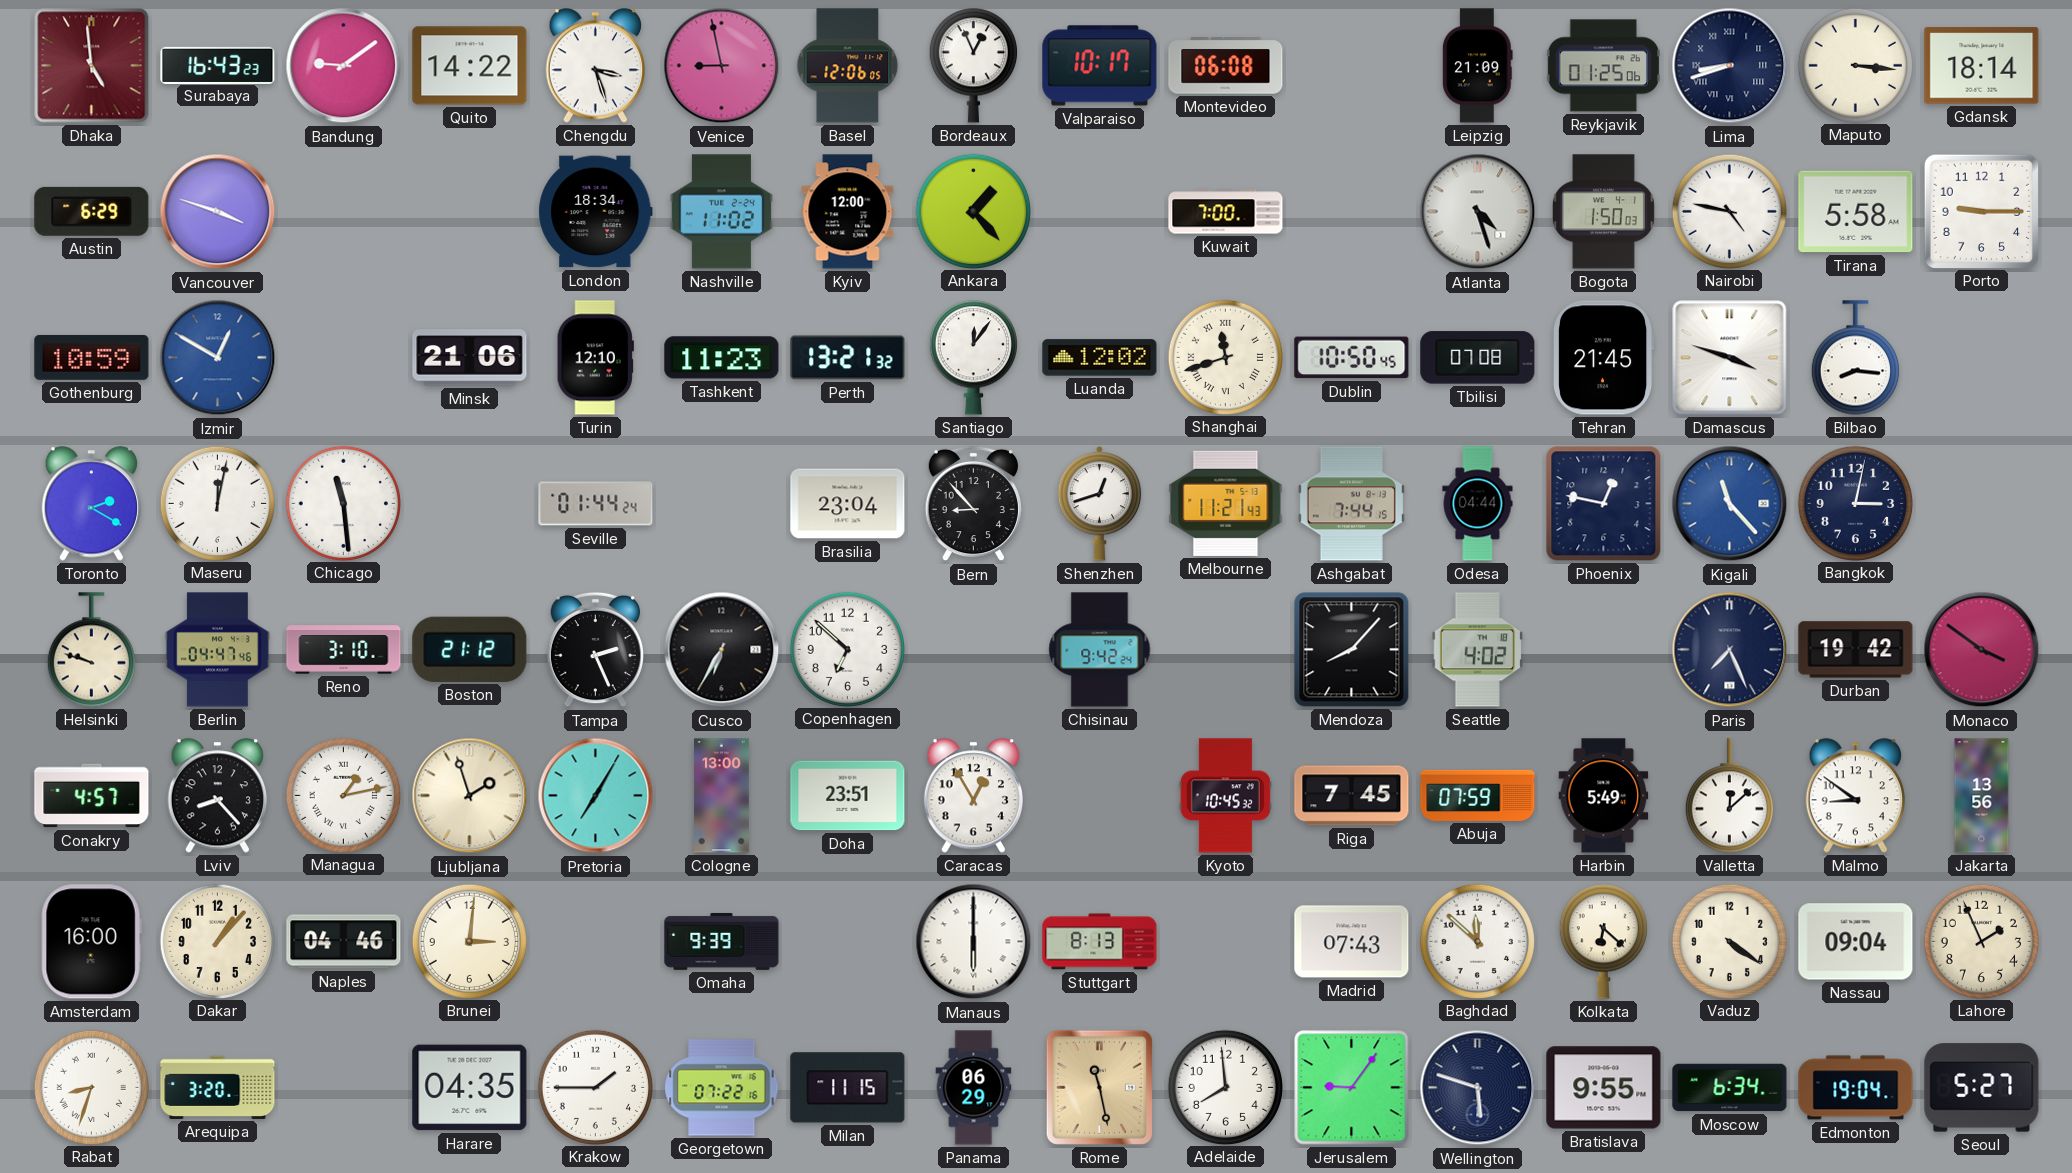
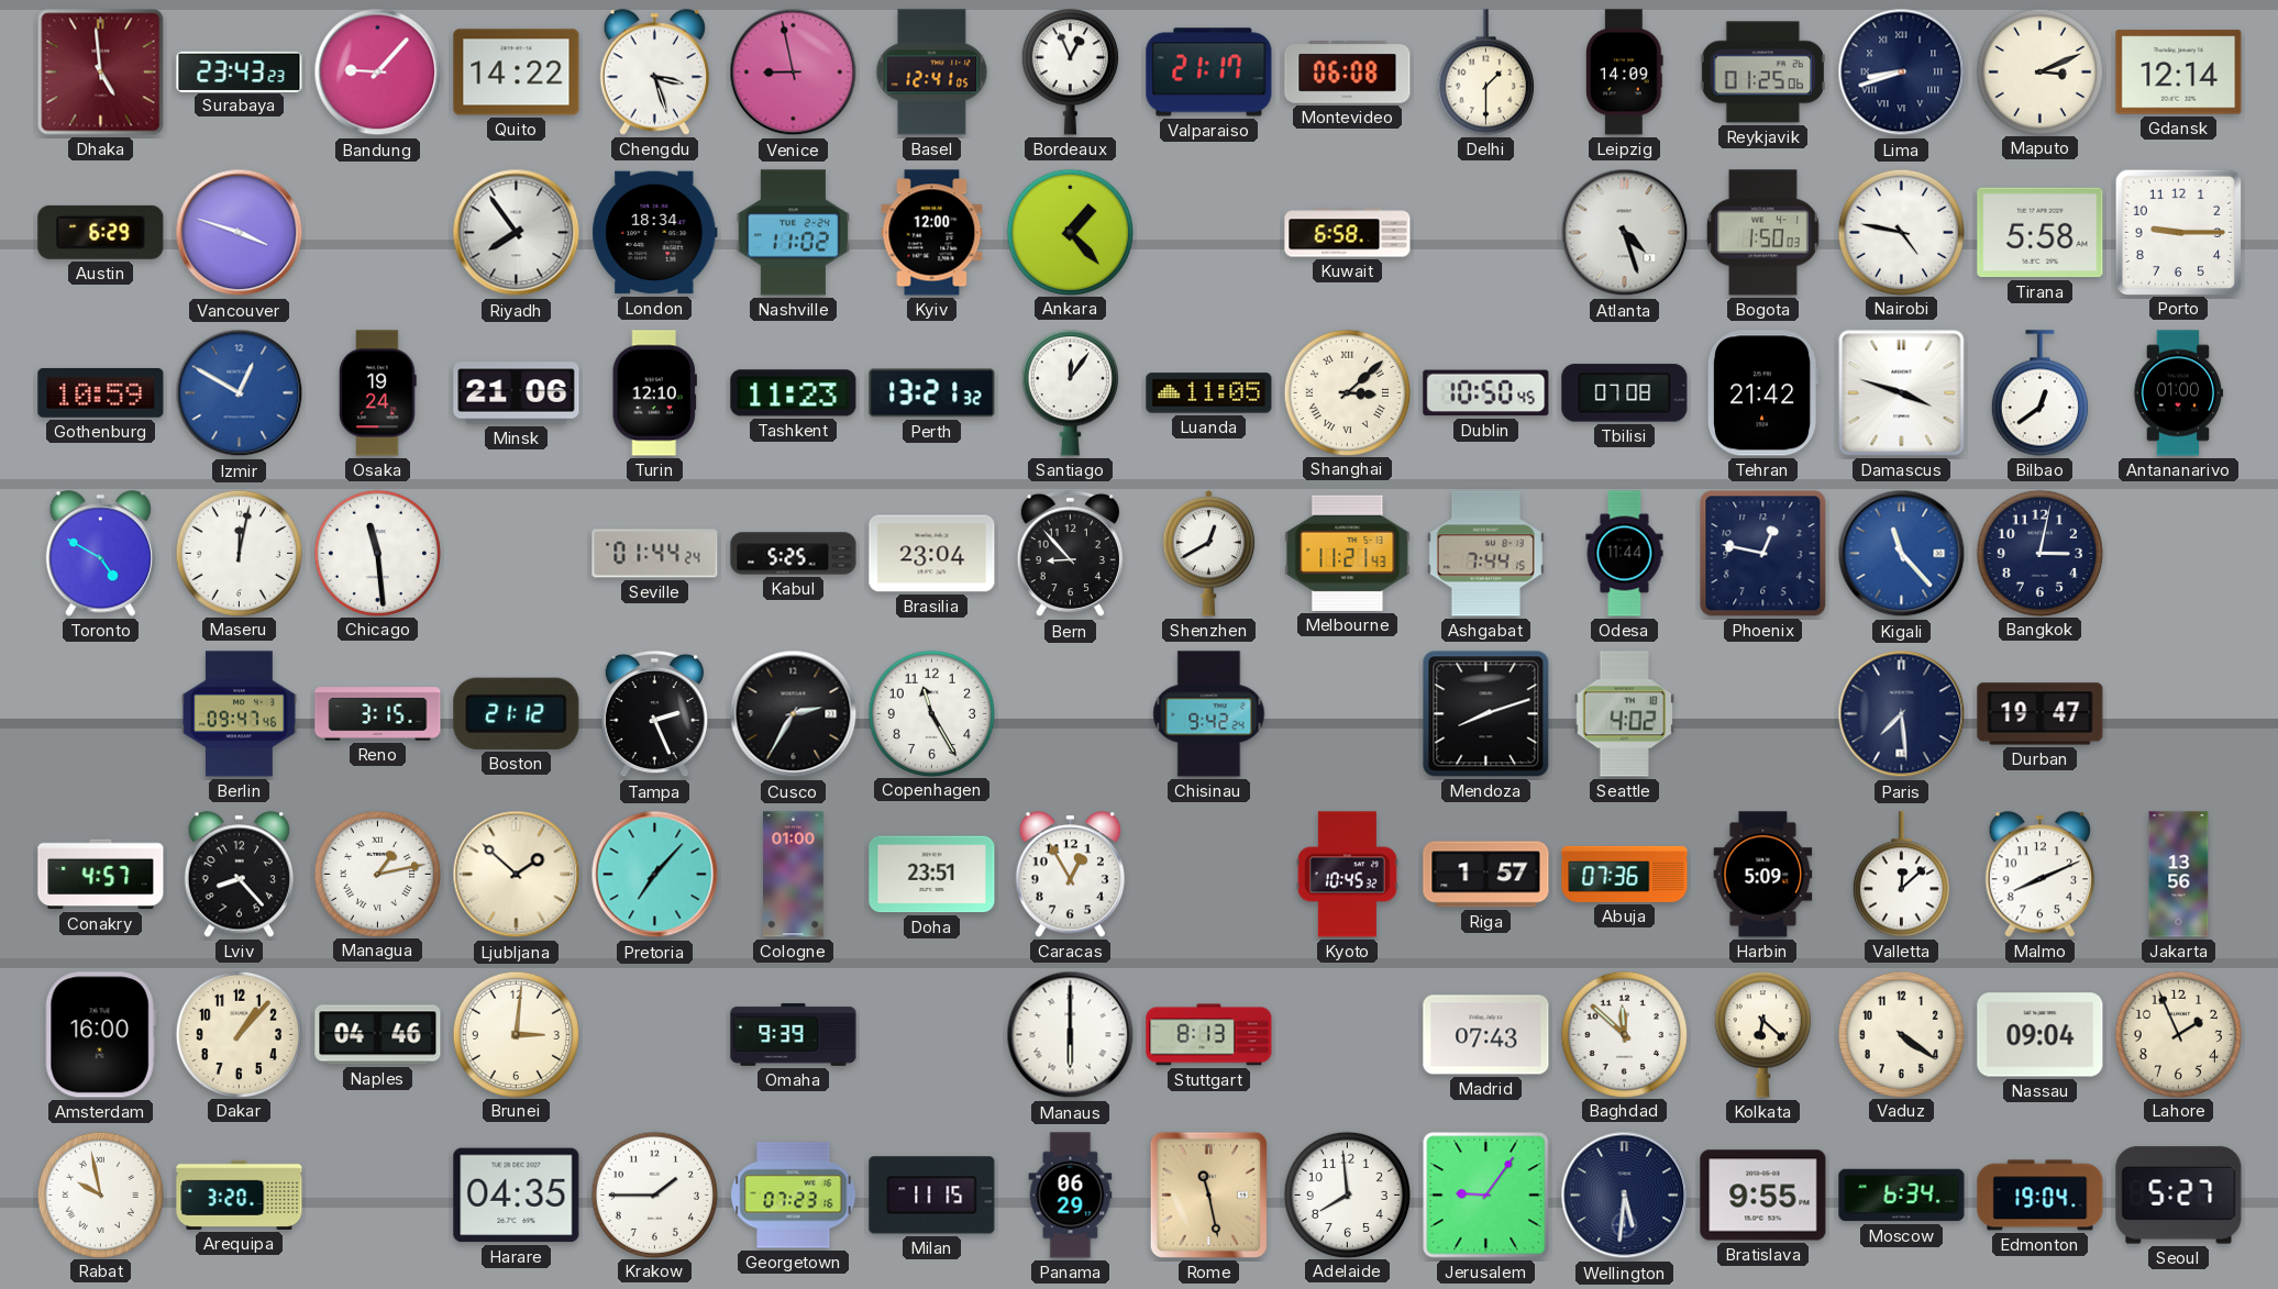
Surabaya: 16:43 -> 23:43
Bandung: 9:09 -> 9:07
Basel: 12:06 -> 12:41
Valparaiso: 10:17 -> 21:17
Delhi: none -> 1:30
Leipzig: 21:09 -> 14:09
Maputo: 3:16 -> 3:11
Gdansk: 18:14 -> 12:14
Riyadh: none -> 7:54
Kuwait: 7:00 -> 6:58
Osaka: none -> 19:24
Luanda: 12:02 -> 11:05
Shanghai: 11:42 -> 3:08
Tehran: 21:45 -> 21:42
Bilbao: 8:16 -> 12:39
Antananarivo: none -> 01:00
Toronto: 2:20 -> 4:50
Kabul: none -> 5:25
Shenzhen: 12:42 -> 12:40
Odesa: 04:44 -> 11:44
Helsinki: 9:48 -> none
Berlin: 04:47 -> 09:47
Reno: 3:10 -> 3:15
Cusco: 6:35 -> 2:35
Copenhagen: 6:52 -> 11:25
Mendoza: 8:07 -> 8:12
Paris: 7:26 -> 7:29
Durban: 19:42 -> 19:47
Monaco: 3:51 -> none
Ljubljana: 1:57 -> 1:52
Pretoria: 7:05 -> 7:07
Cologne: 13:00 -> 01:00
Riga: 7:45 -> 1:57
Abuja: 07:59 -> 07:36
Harbin: 5:49 -> 5:09
Malmo: 8:51 -> 8:11
Rabat: 8:33 -> 9:58
Georgetown: 07:22 -> 07:23
Wellington: 5:48 -> 5:31
